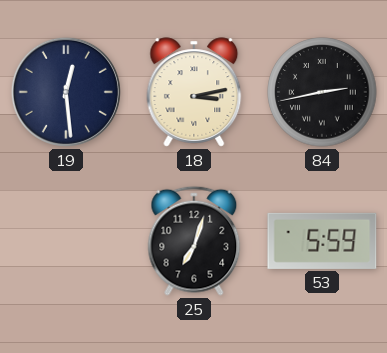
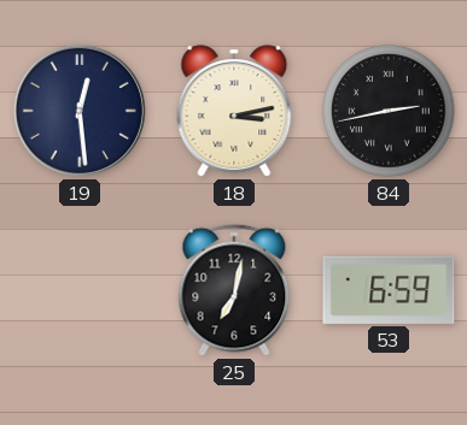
25: 7:03 -> 7:02
53: 5:59 -> 6:59
